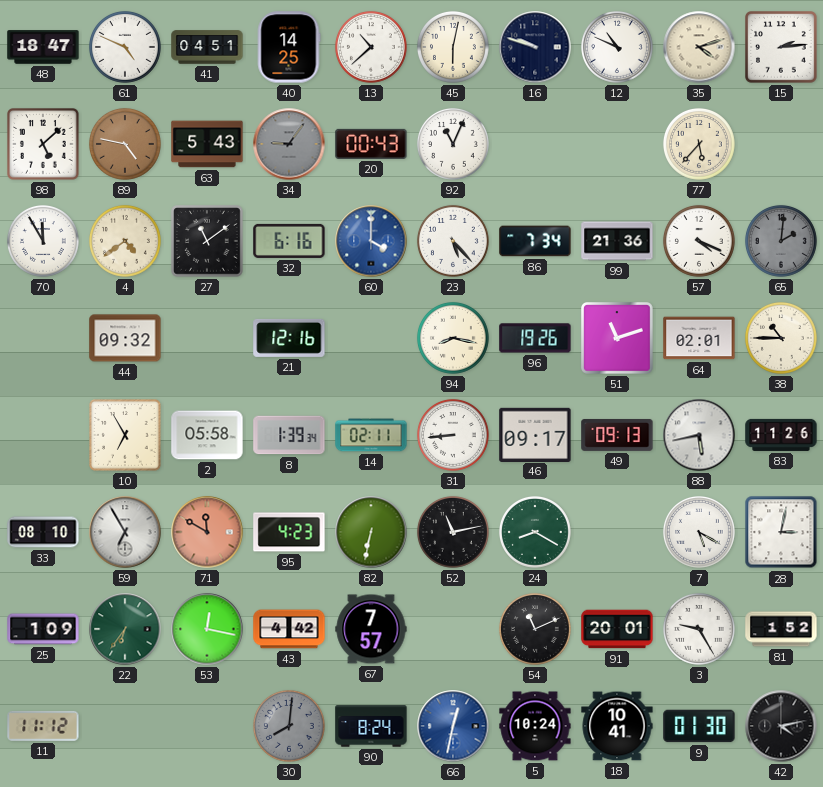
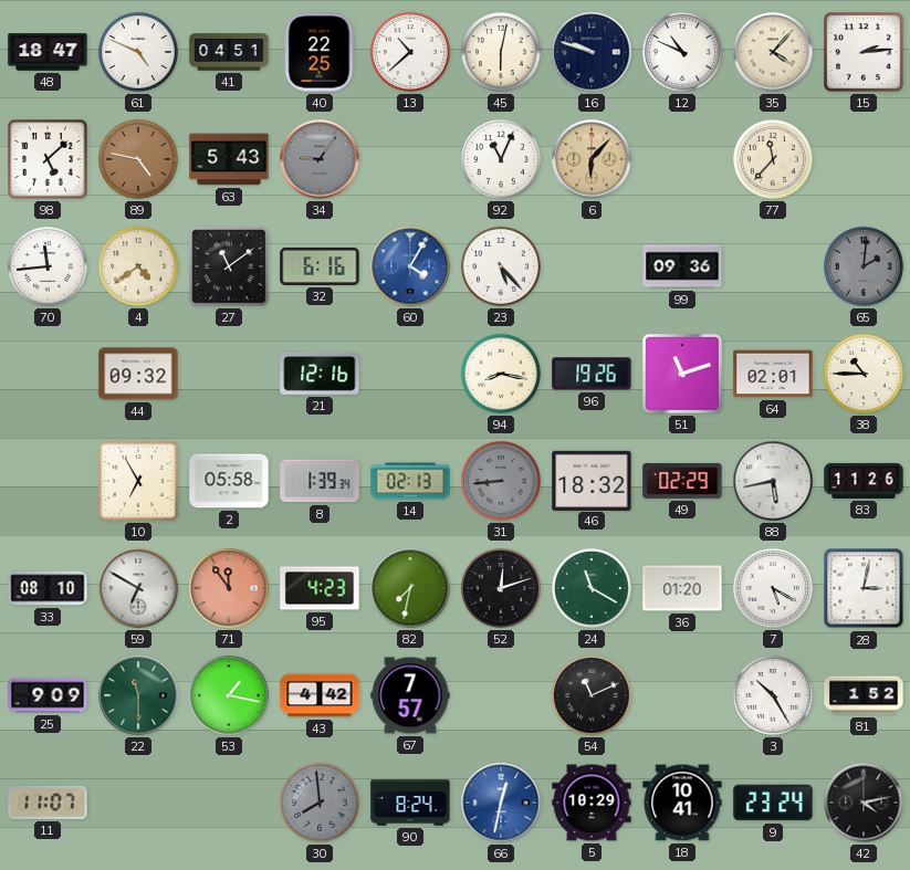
40: 14:25 -> 22:25
35: 4:12 -> 4:07
20: 00:43 -> none
6: none -> 6:07
77: 5:37 -> 11:37
70: 11:55 -> 11:44
60: 4:00 -> 4:05
86: 7:34 -> none
99: 21:36 -> 09:36
57: 4:19 -> none
14: 02:11 -> 02:13
31 dial: white -> grey
46: 09:17 -> 18:32
49: 09:13 -> 02:29
59: 6:55 -> 6:50
71: 11:50 -> 11:54
82: 6:32 -> 7:32
52: 11:13 -> 12:12
24: 8:20 -> 11:20
36: none -> 01:20
25: 1:09 -> 9:09
22: 6:36 -> 11:30
53: 12:17 -> 1:17
91: 20:01 -> none
3: 9:25 -> 10:25
11: 11:12 -> 11:07
30: 8:01 -> 7:59
5: 10:24 -> 10:29
9: 01:30 -> 23:24
